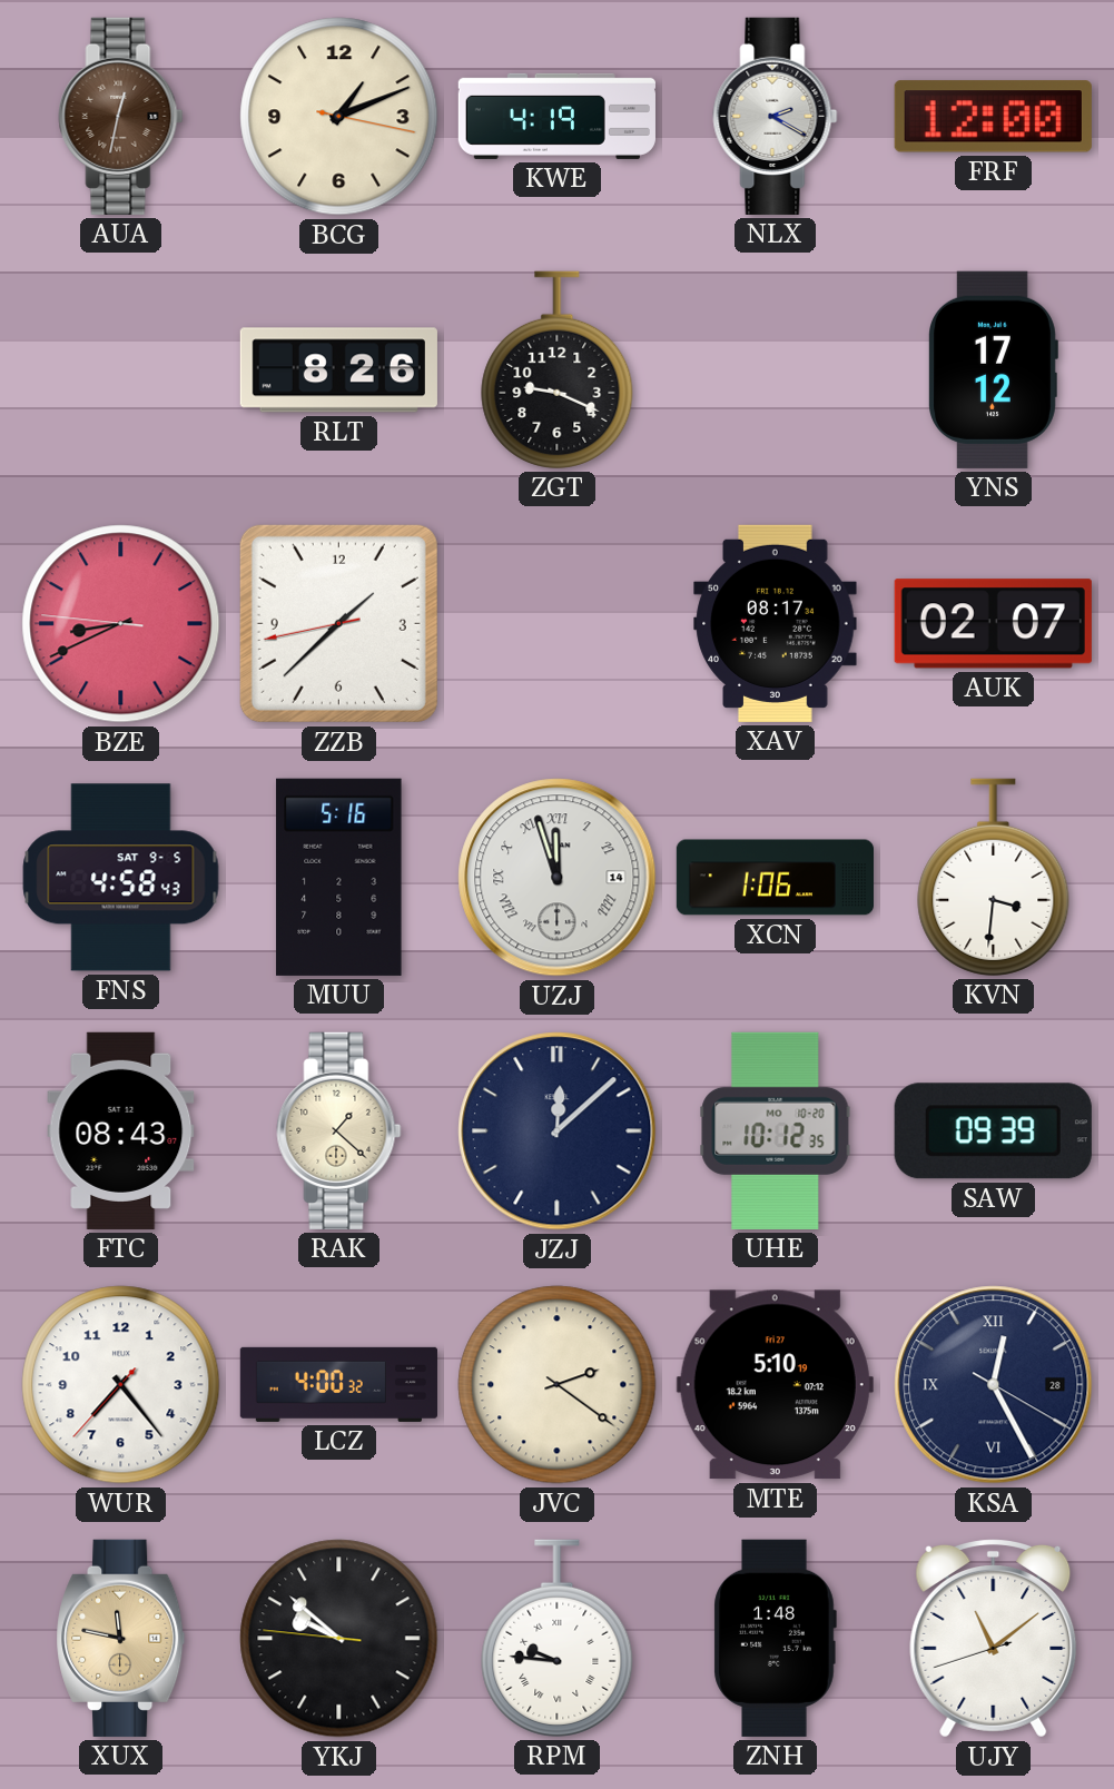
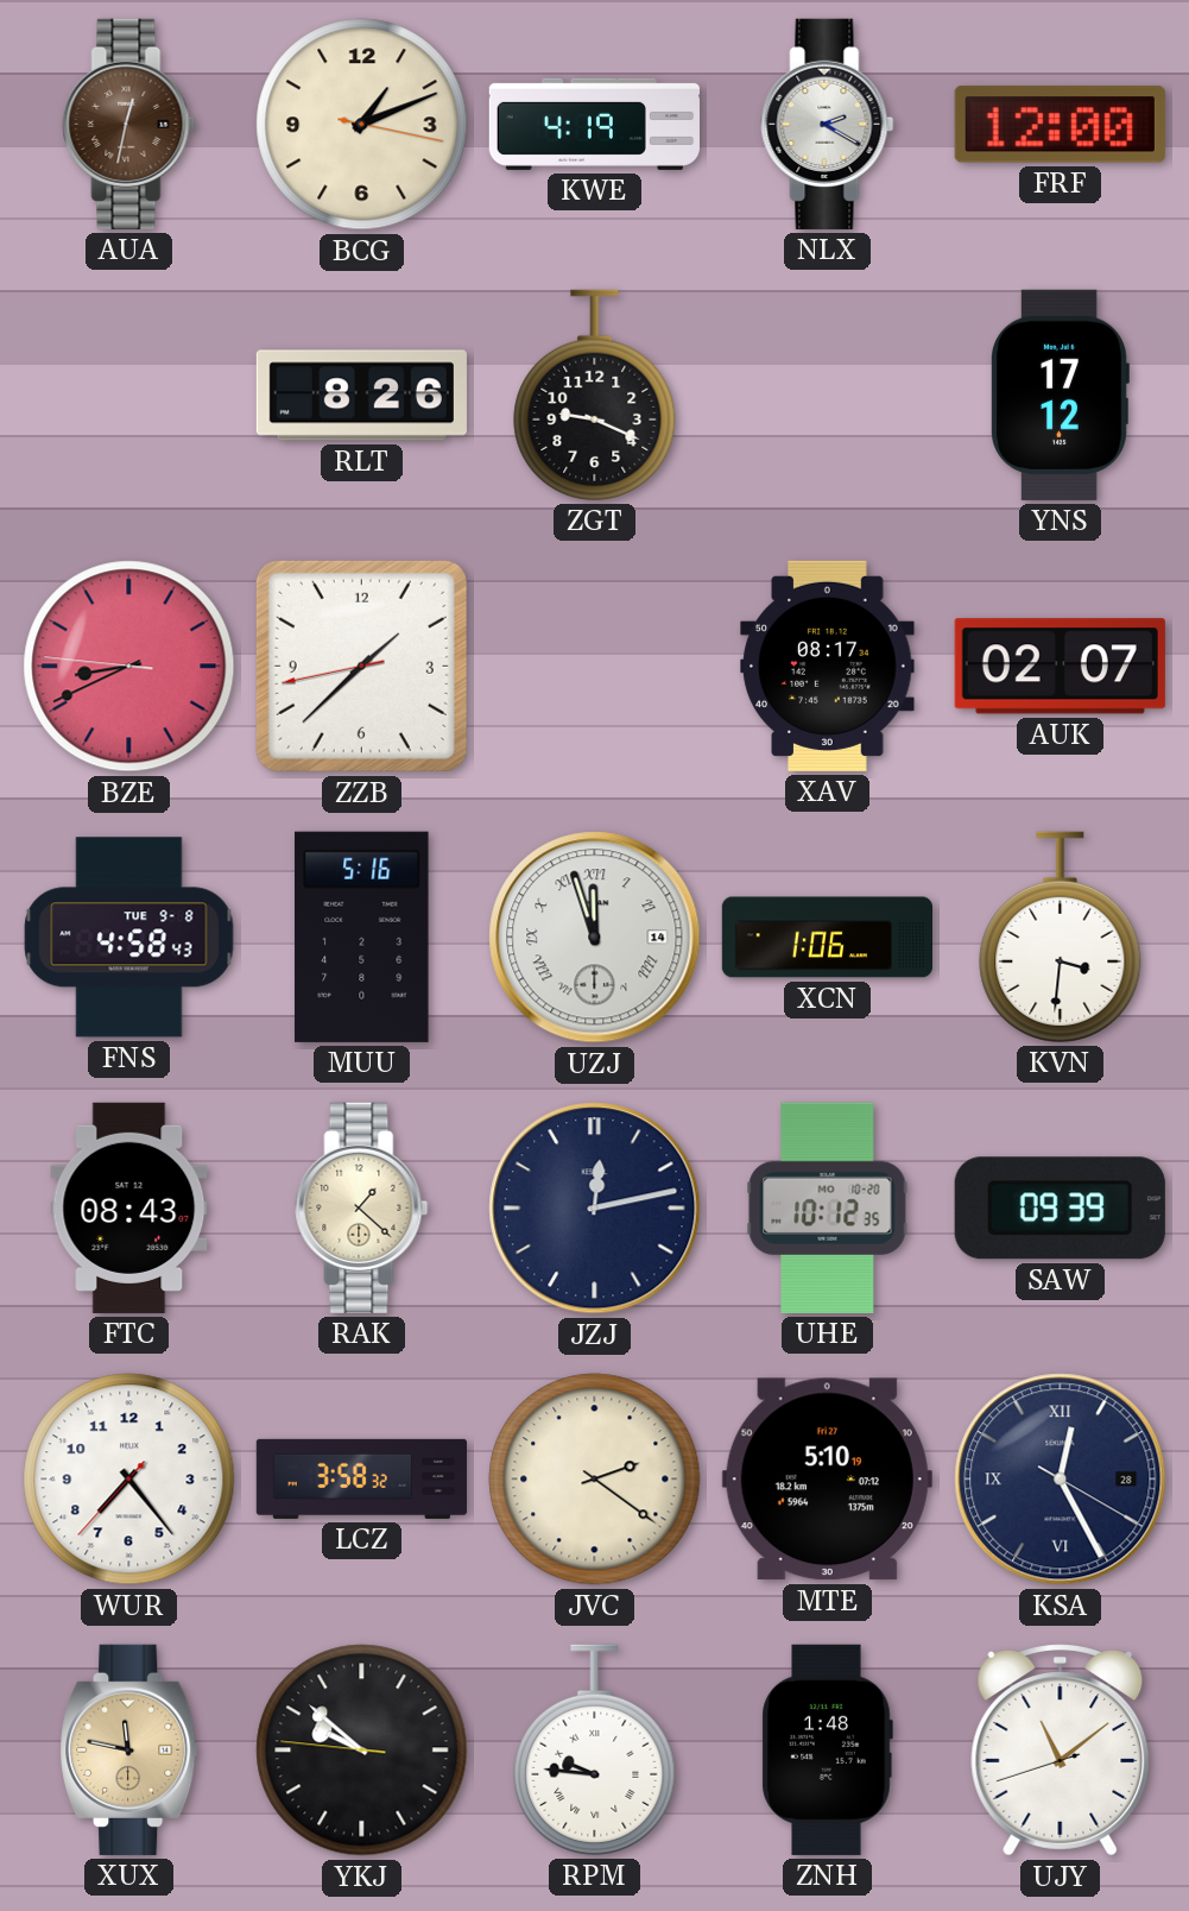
FNS date: SAT 9-5 -> TUE 9-8
JZJ: 12:08 -> 12:13
LCZ: 4:00 -> 3:58
